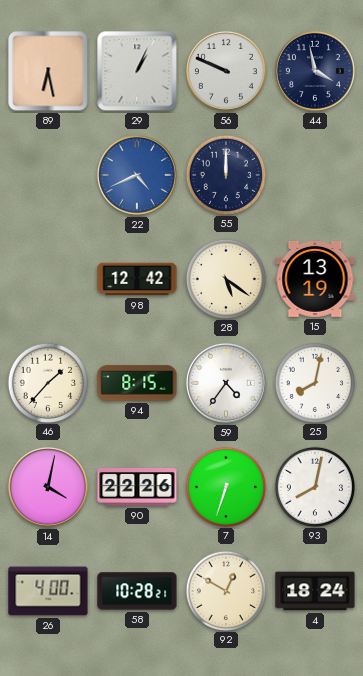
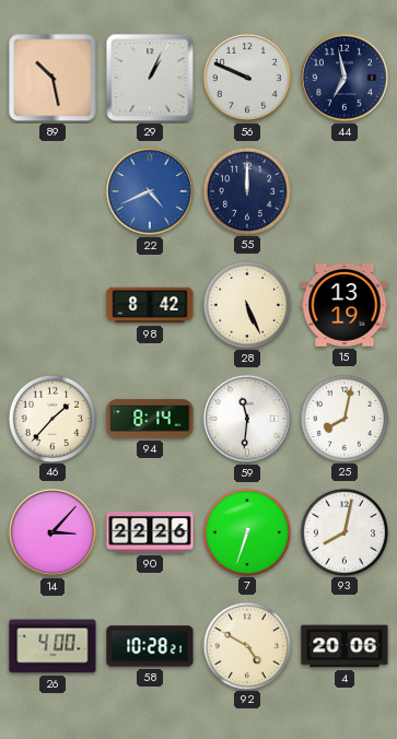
89: 6:28 -> 10:28
44: 3:58 -> 6:58
98: 12:42 -> 8:42
28: 5:21 -> 5:26
94: 8:15 -> 8:14
59: 4:36 -> 11:31
14: 4:02 -> 3:07
92: 12:50 -> 4:50
4: 18:24 -> 20:06
